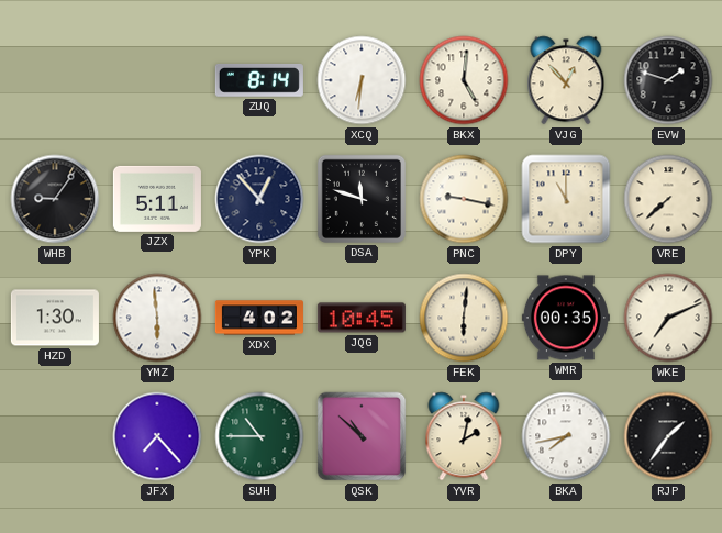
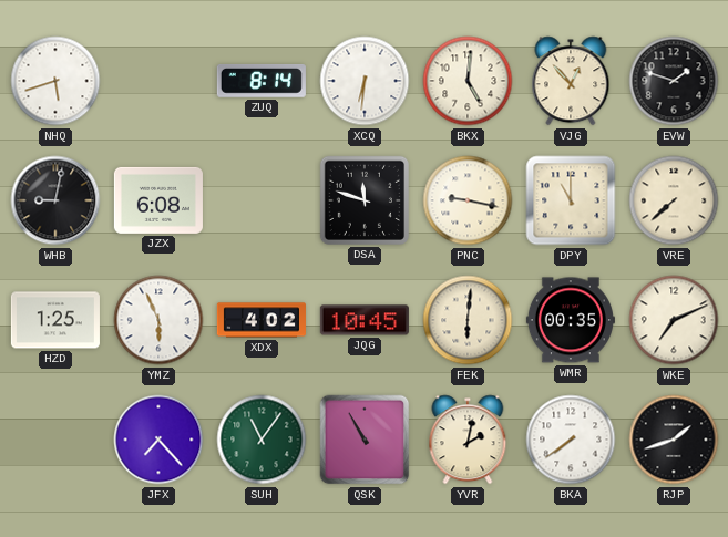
NHQ: none -> 5:42
WHB: 9:06 -> 9:02
JZX: 5:11 -> 6:08
YPK: 12:53 -> none
HZD: 1:30 -> 1:25
YMZ: 5:59 -> 5:56
SUH: 10:45 -> 11:06
QSK: 10:52 -> 10:55
BKA: 7:43 -> 7:39
RJP: 1:36 -> 1:42
